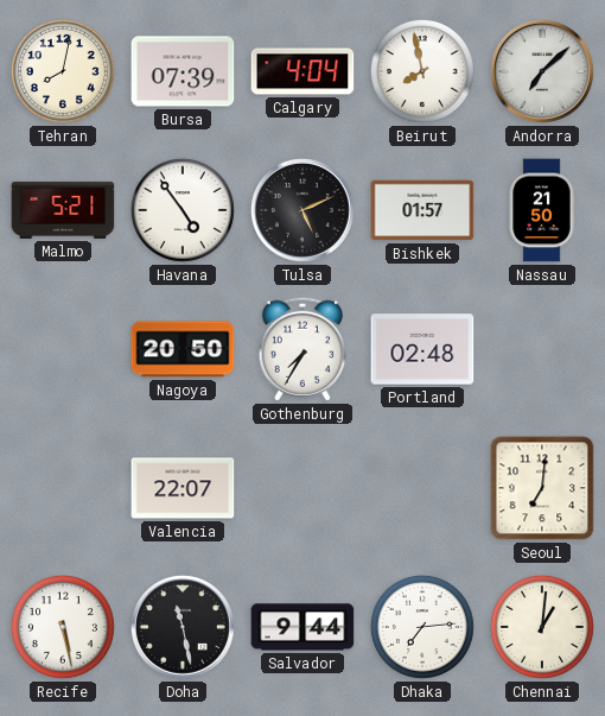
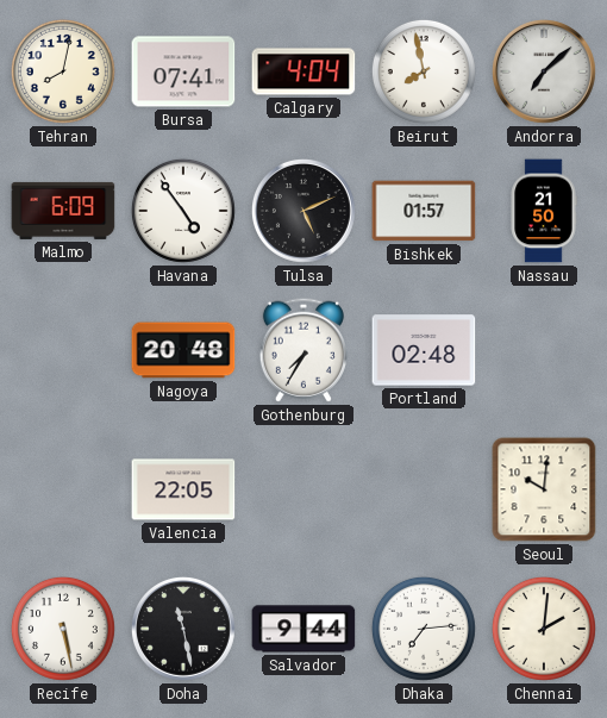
Bursa: 07:39 -> 07:41
Malmo: 5:21 -> 6:09
Nagoya: 20:50 -> 20:48
Valencia: 22:07 -> 22:05
Seoul: 7:01 -> 10:01
Chennai: 1:01 -> 2:01
